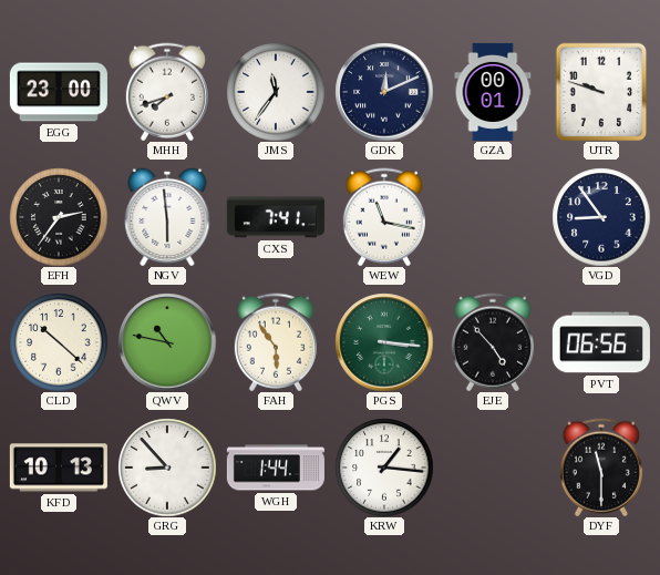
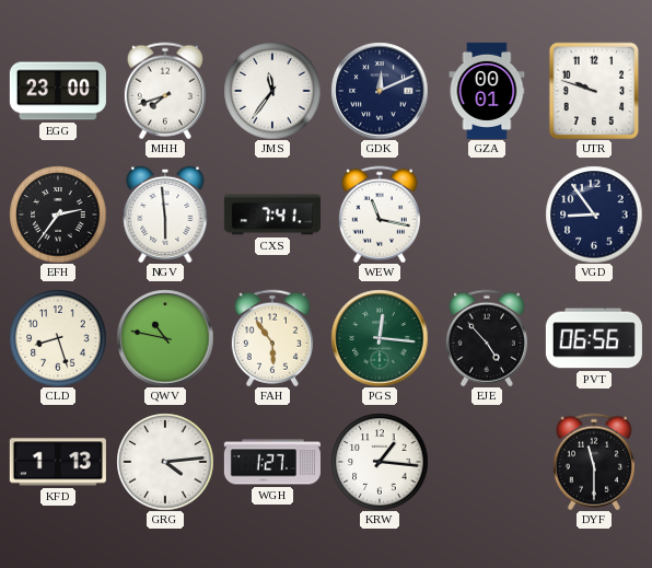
CLD: 10:22 -> 8:27
PGS: 3:16 -> 12:16
KFD: 10:13 -> 1:13
GRG: 8:53 -> 4:14
WGH: 1:44 -> 1:27
